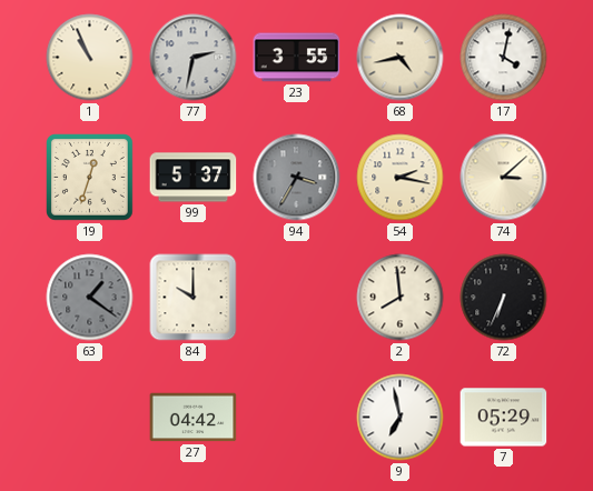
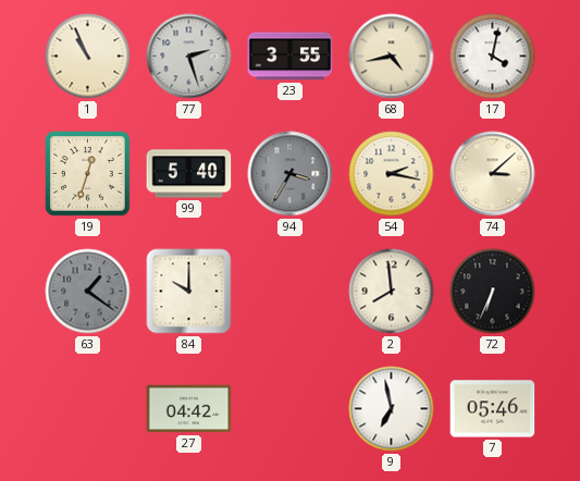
77: 2:32 -> 2:27
99: 5:37 -> 5:40
7: 05:29 -> 05:46
